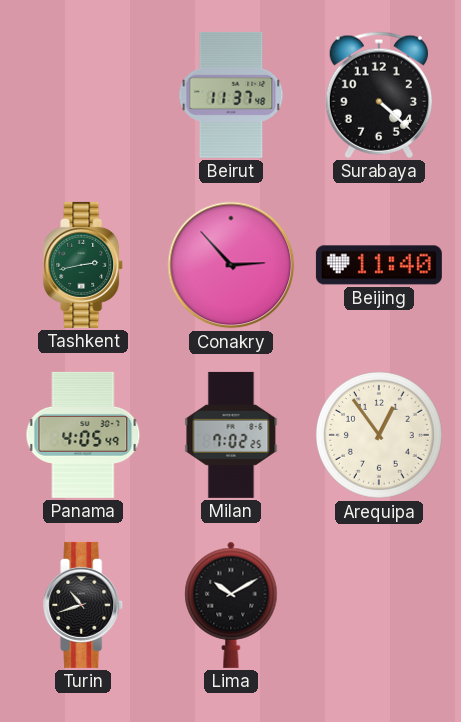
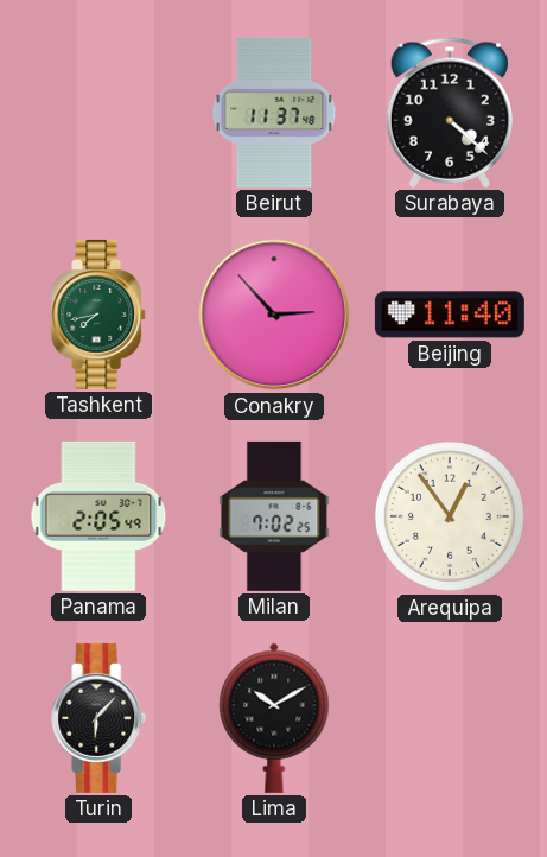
Tashkent: 2:43 -> 7:43
Panama: 4:05 -> 2:05
Turin: 10:42 -> 6:07
